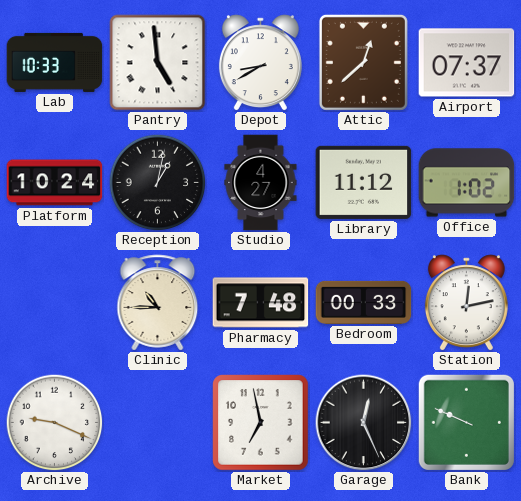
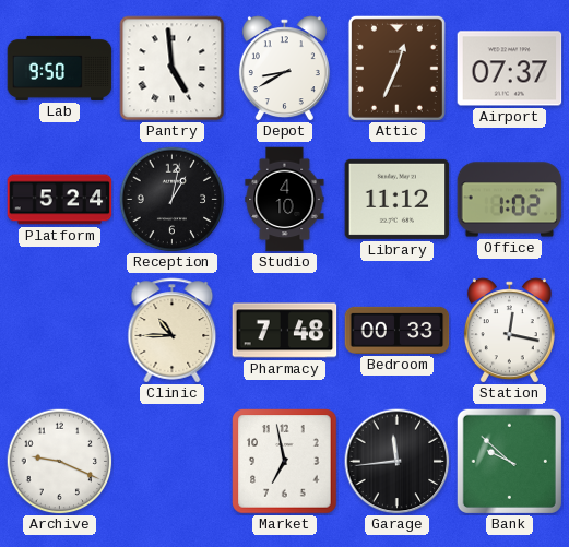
Lab: 10:33 -> 9:50
Attic: 12:38 -> 12:34
Platform: 10:24 -> 5:24
Studio: 4:27 -> 4:10
Station: 12:13 -> 12:17
Garage: 12:26 -> 11:44
Bank: 9:49 -> 9:52
